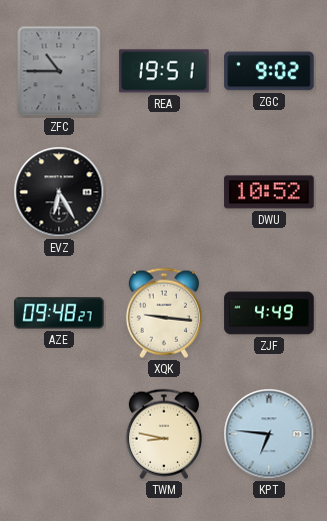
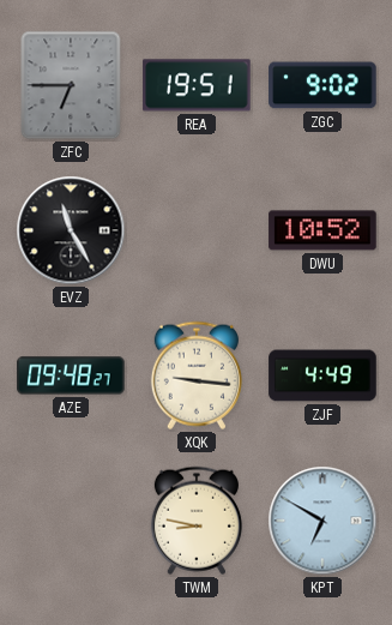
ZFC: 10:45 -> 6:45
EVZ: 6:25 -> 11:25
KPT: 6:46 -> 6:50
